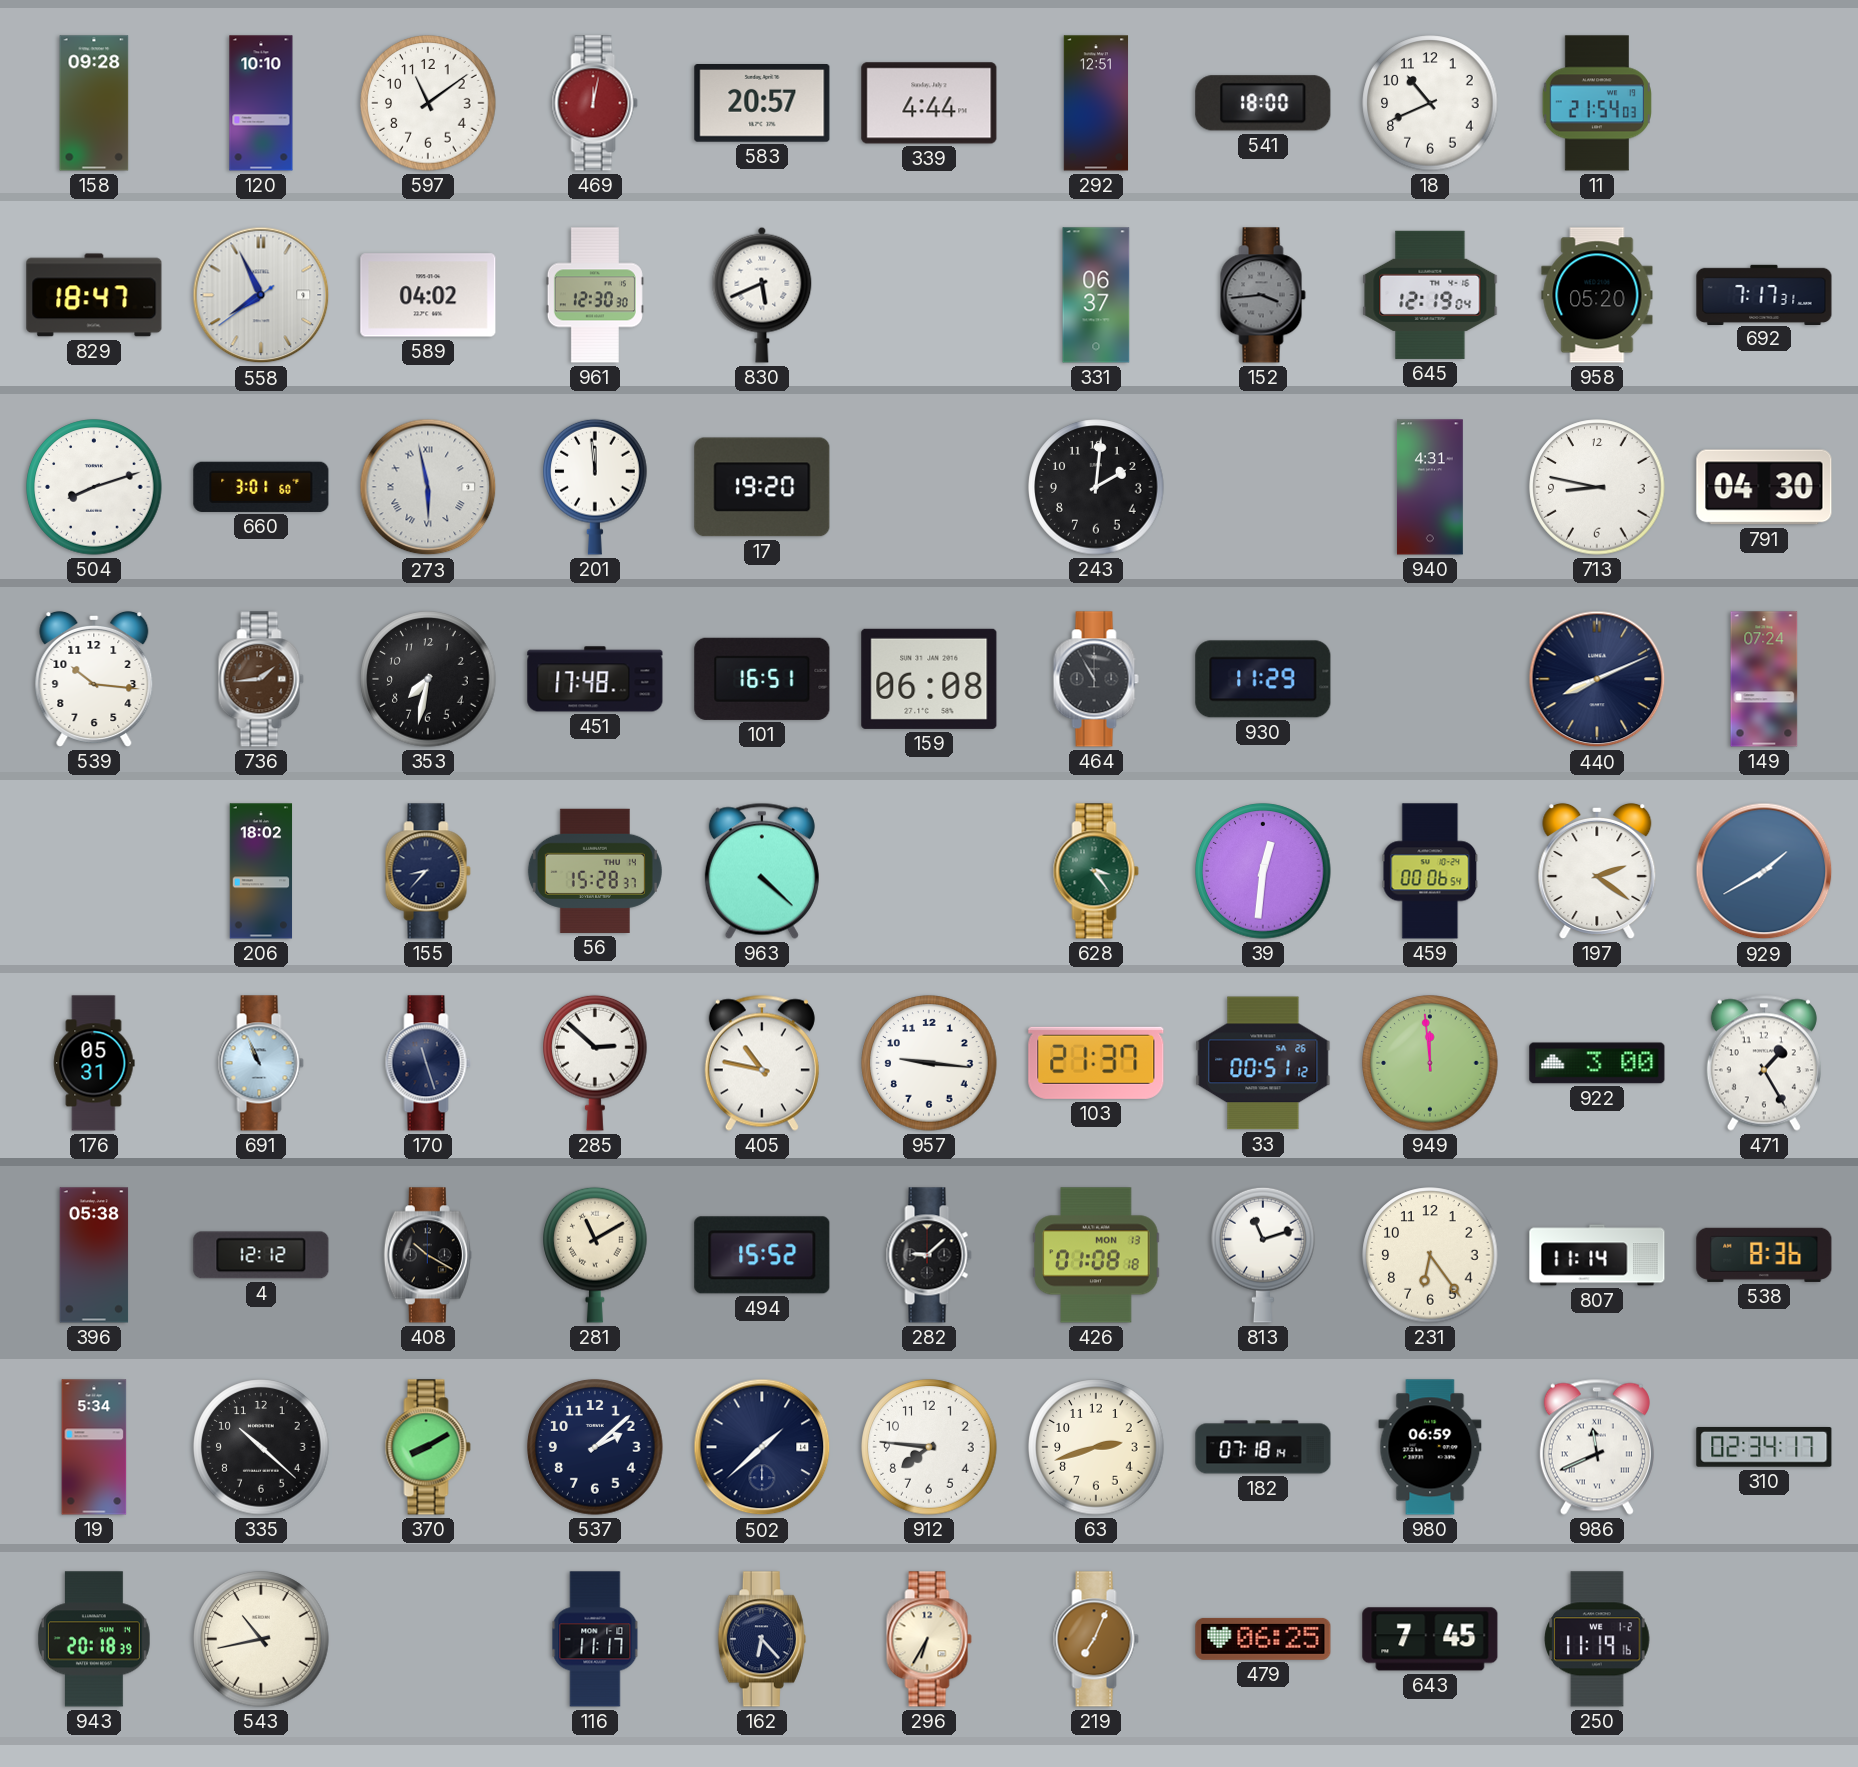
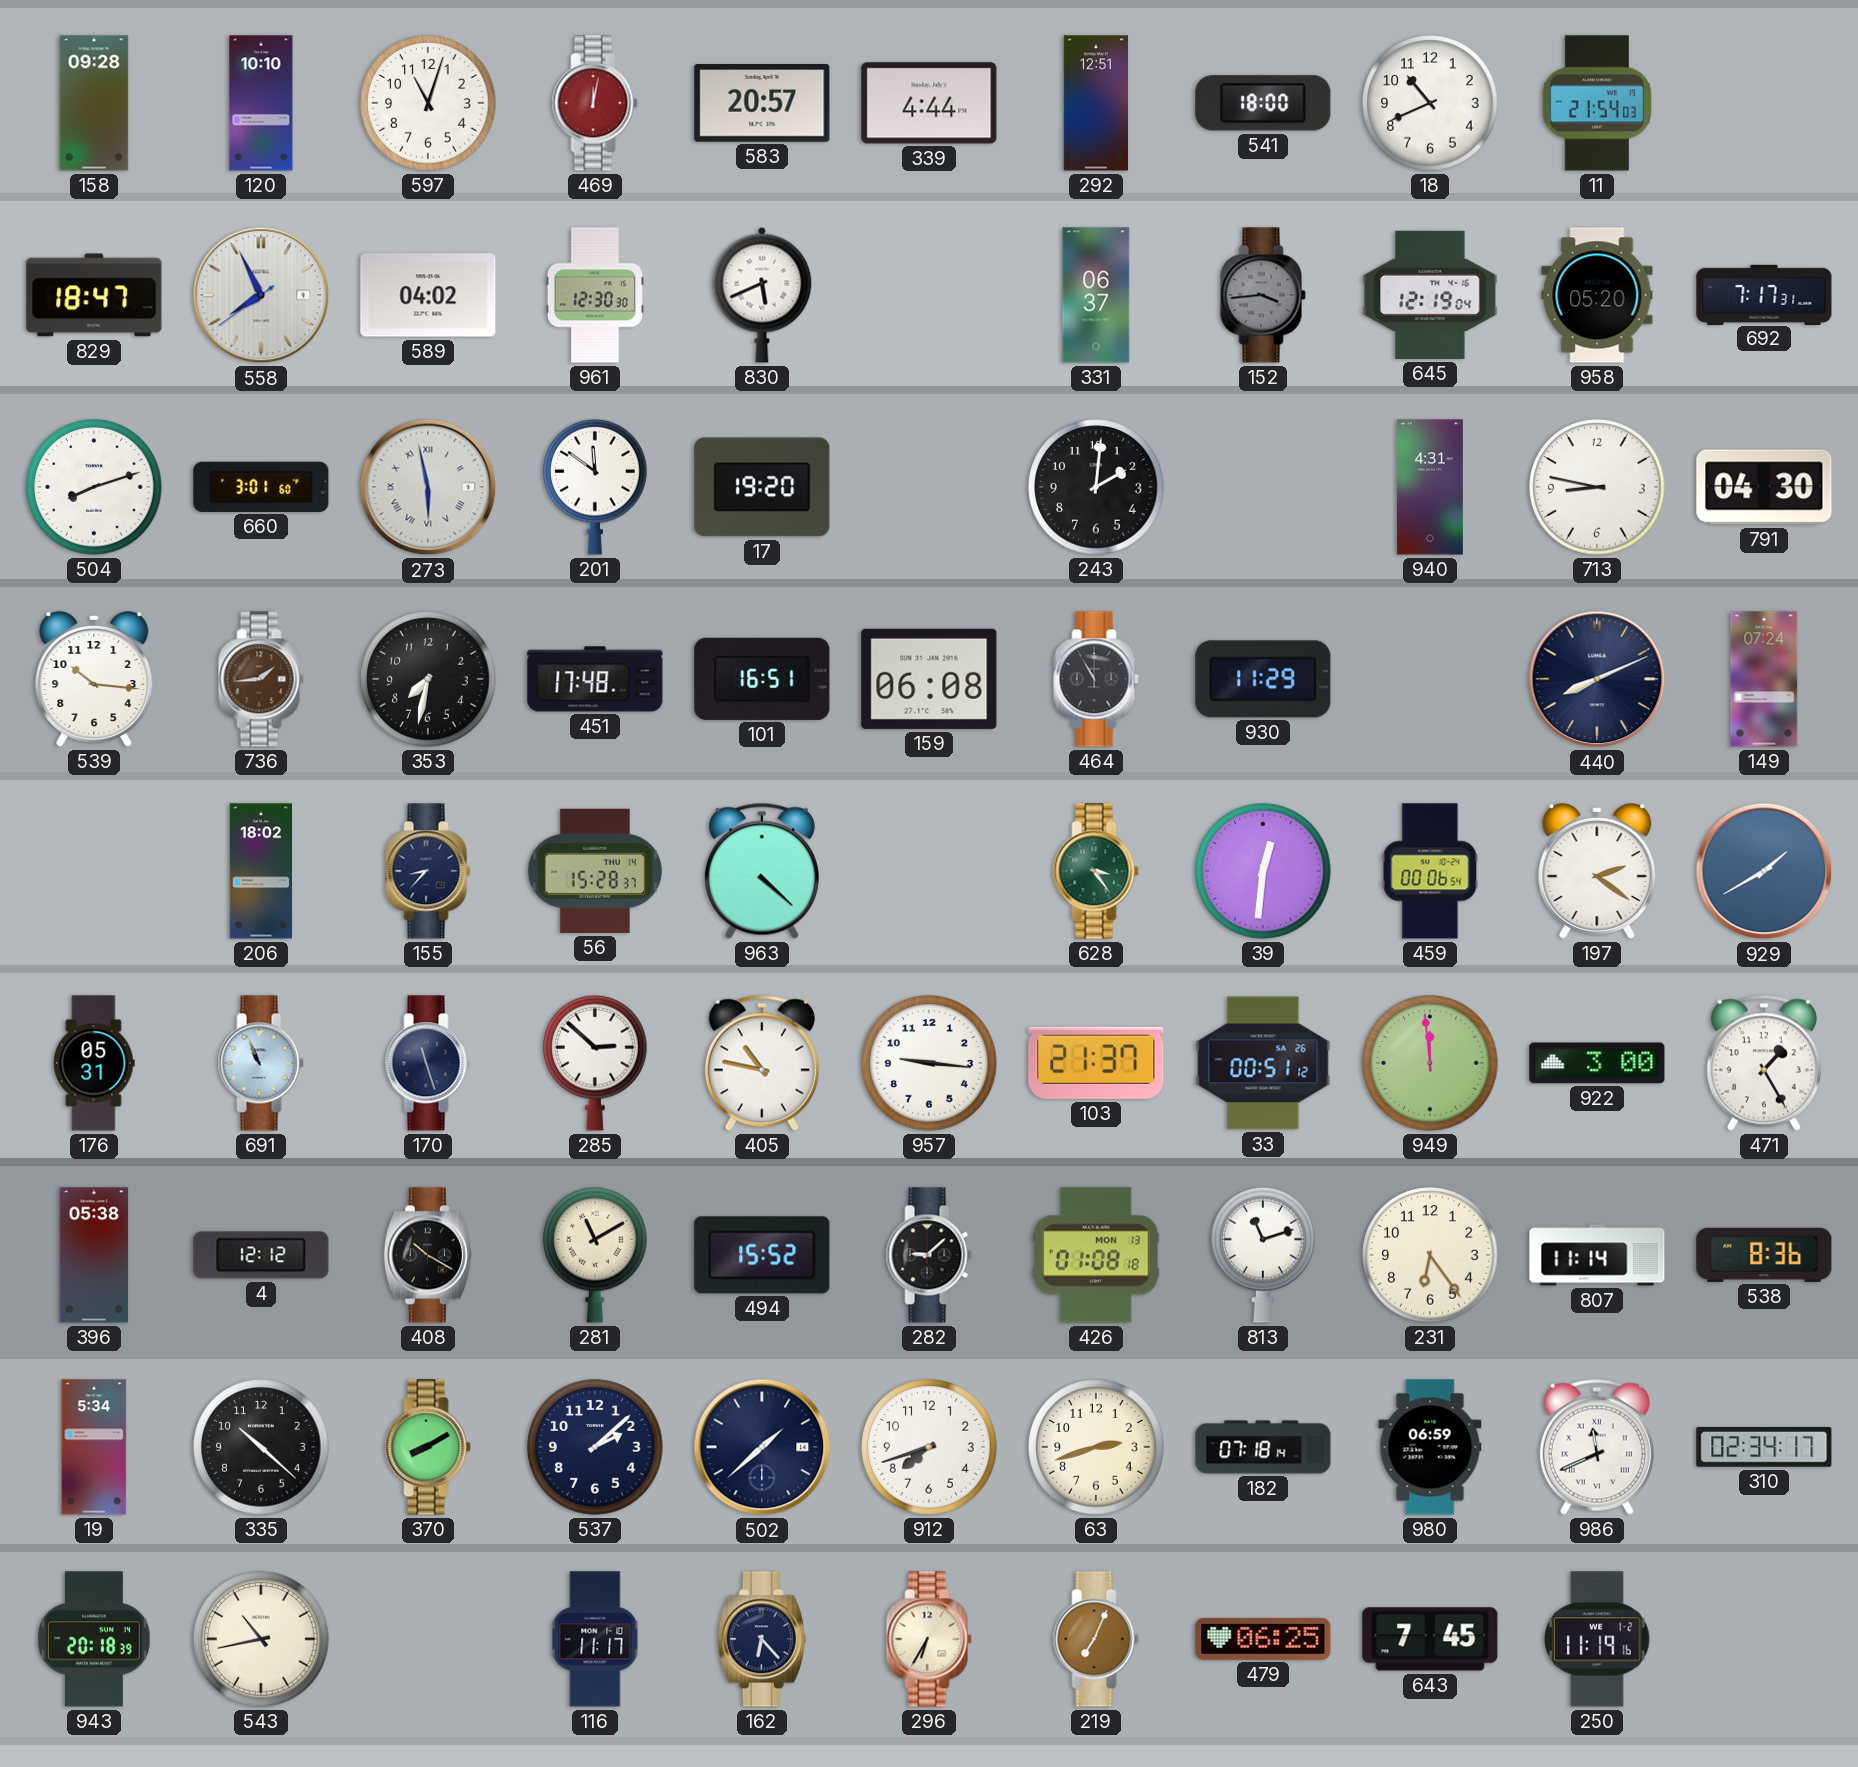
597: 11:09 -> 11:03
201: 11:59 -> 11:51
912: 7:46 -> 7:42
